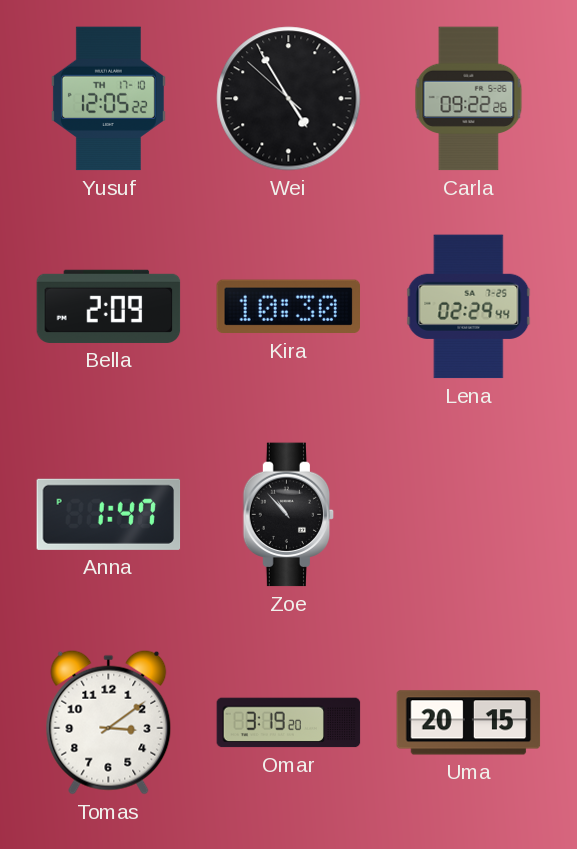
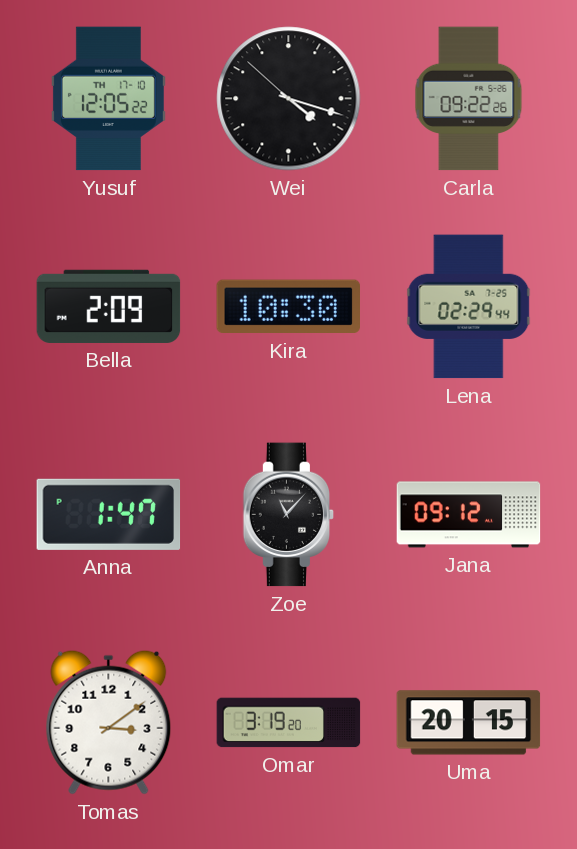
Wei: 4:54 -> 4:17
Zoe: 10:53 -> 11:07
Jana: none -> 09:12
